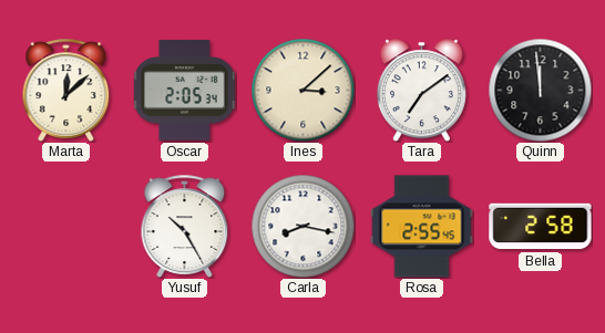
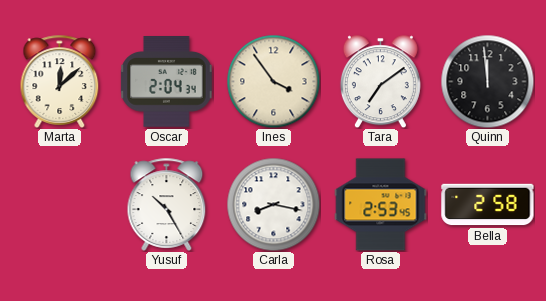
Oscar: 2:05 -> 2:04
Ines: 3:08 -> 3:54
Rosa: 2:55 -> 2:53
